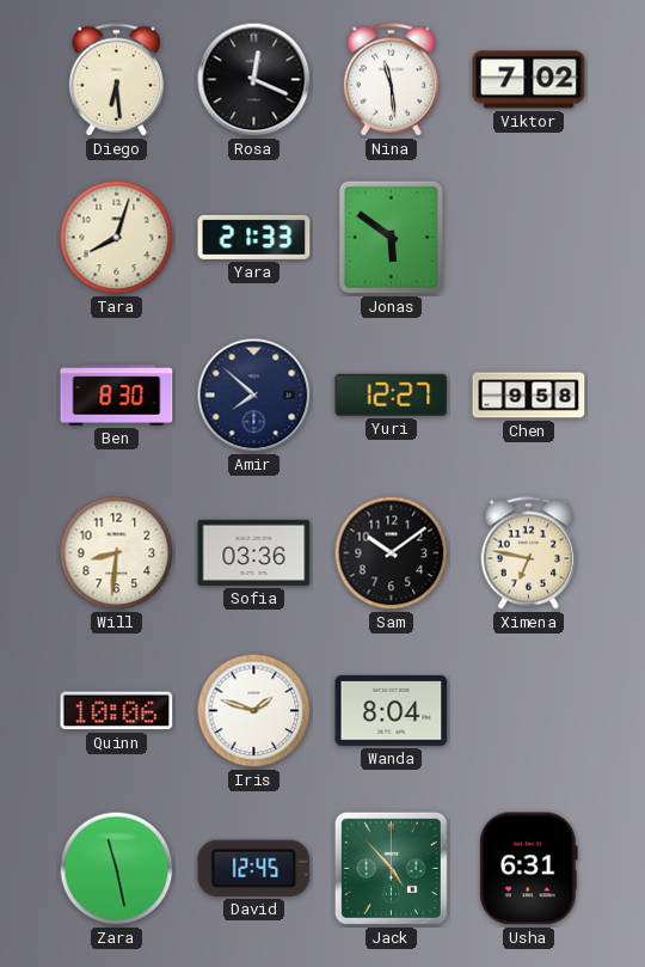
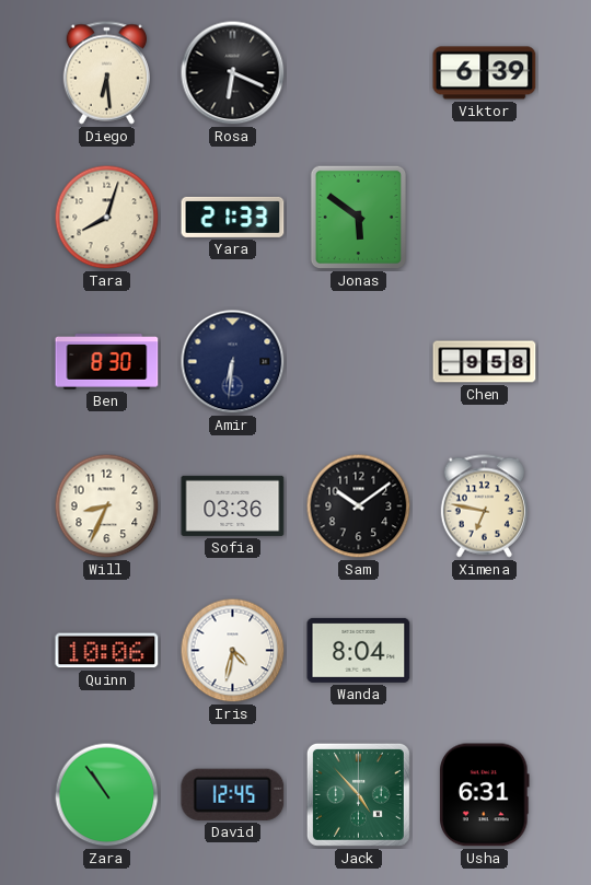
Rosa: 12:19 -> 6:19
Nina: 11:29 -> none
Viktor: 7:02 -> 6:39
Amir: 7:52 -> 6:31
Yuri: 12:27 -> none
Will: 8:31 -> 8:34
Iris: 1:48 -> 4:32
Zara: 11:28 -> 10:54
